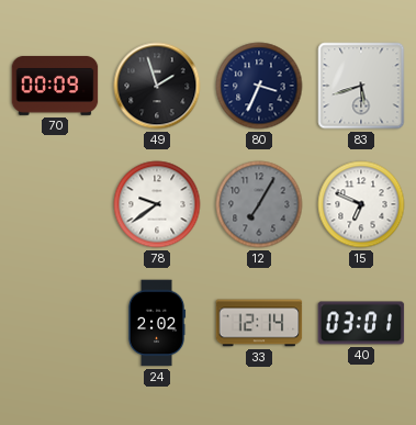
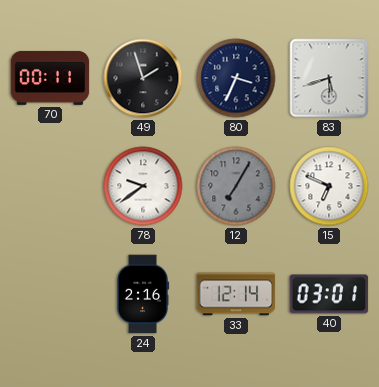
70: 00:09 -> 00:11
24: 2:02 -> 2:16
